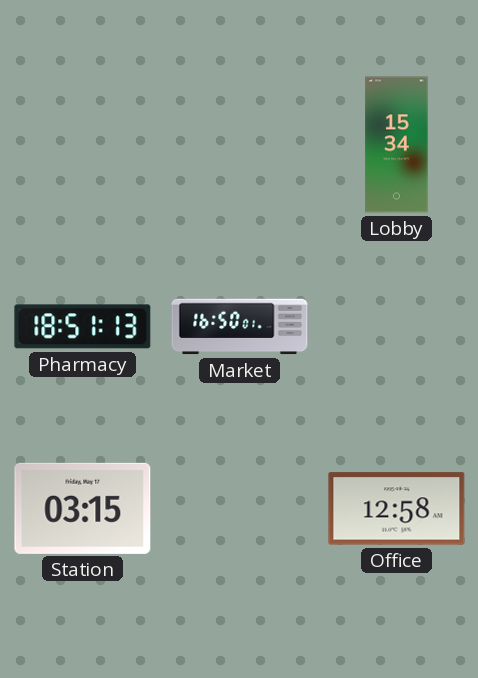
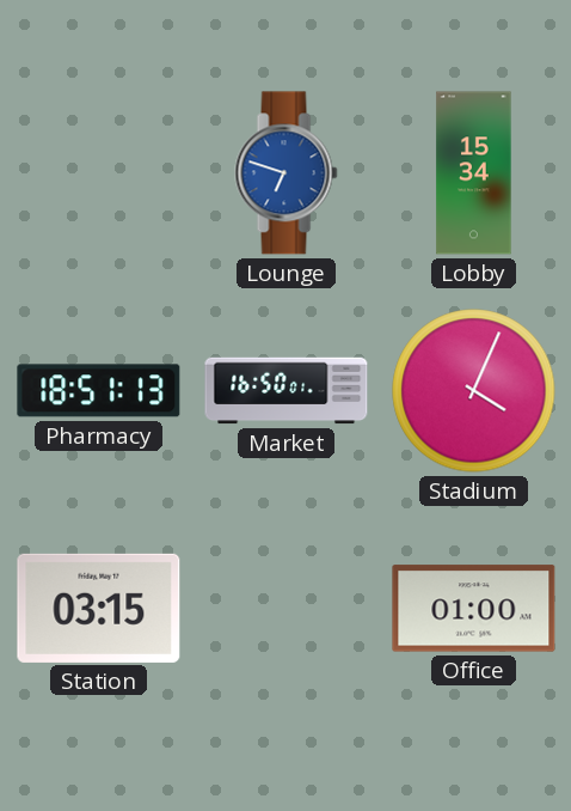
Lounge: none -> 6:48
Stadium: none -> 4:04
Office: 12:58 -> 01:00
